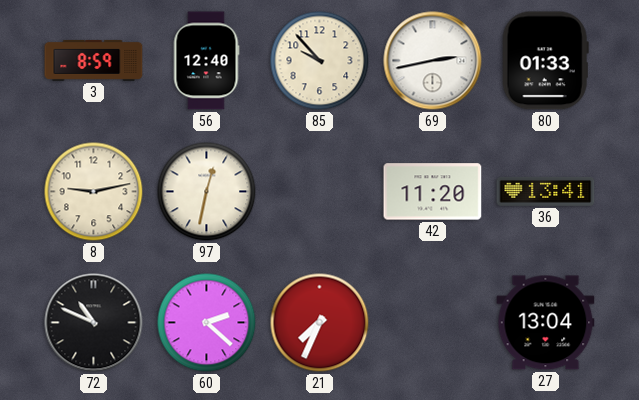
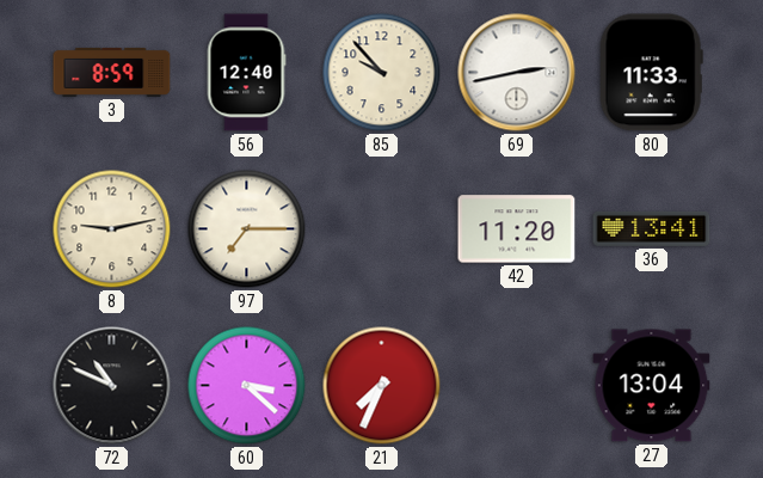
80: 01:33 -> 11:33
97: 12:32 -> 7:15
60: 2:22 -> 3:22
